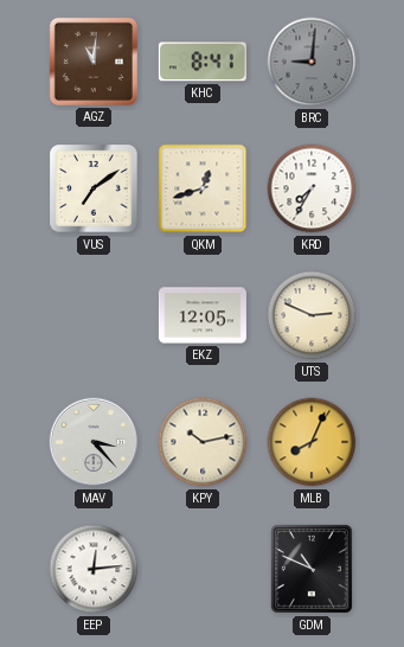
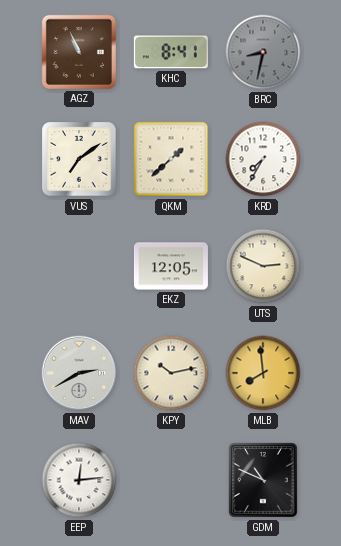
AGZ: 11:01 -> 10:56
BRC: 9:01 -> 8:32
QKM: 12:42 -> 1:38
MAV: 3:23 -> 2:40
MLB: 8:04 -> 7:59
